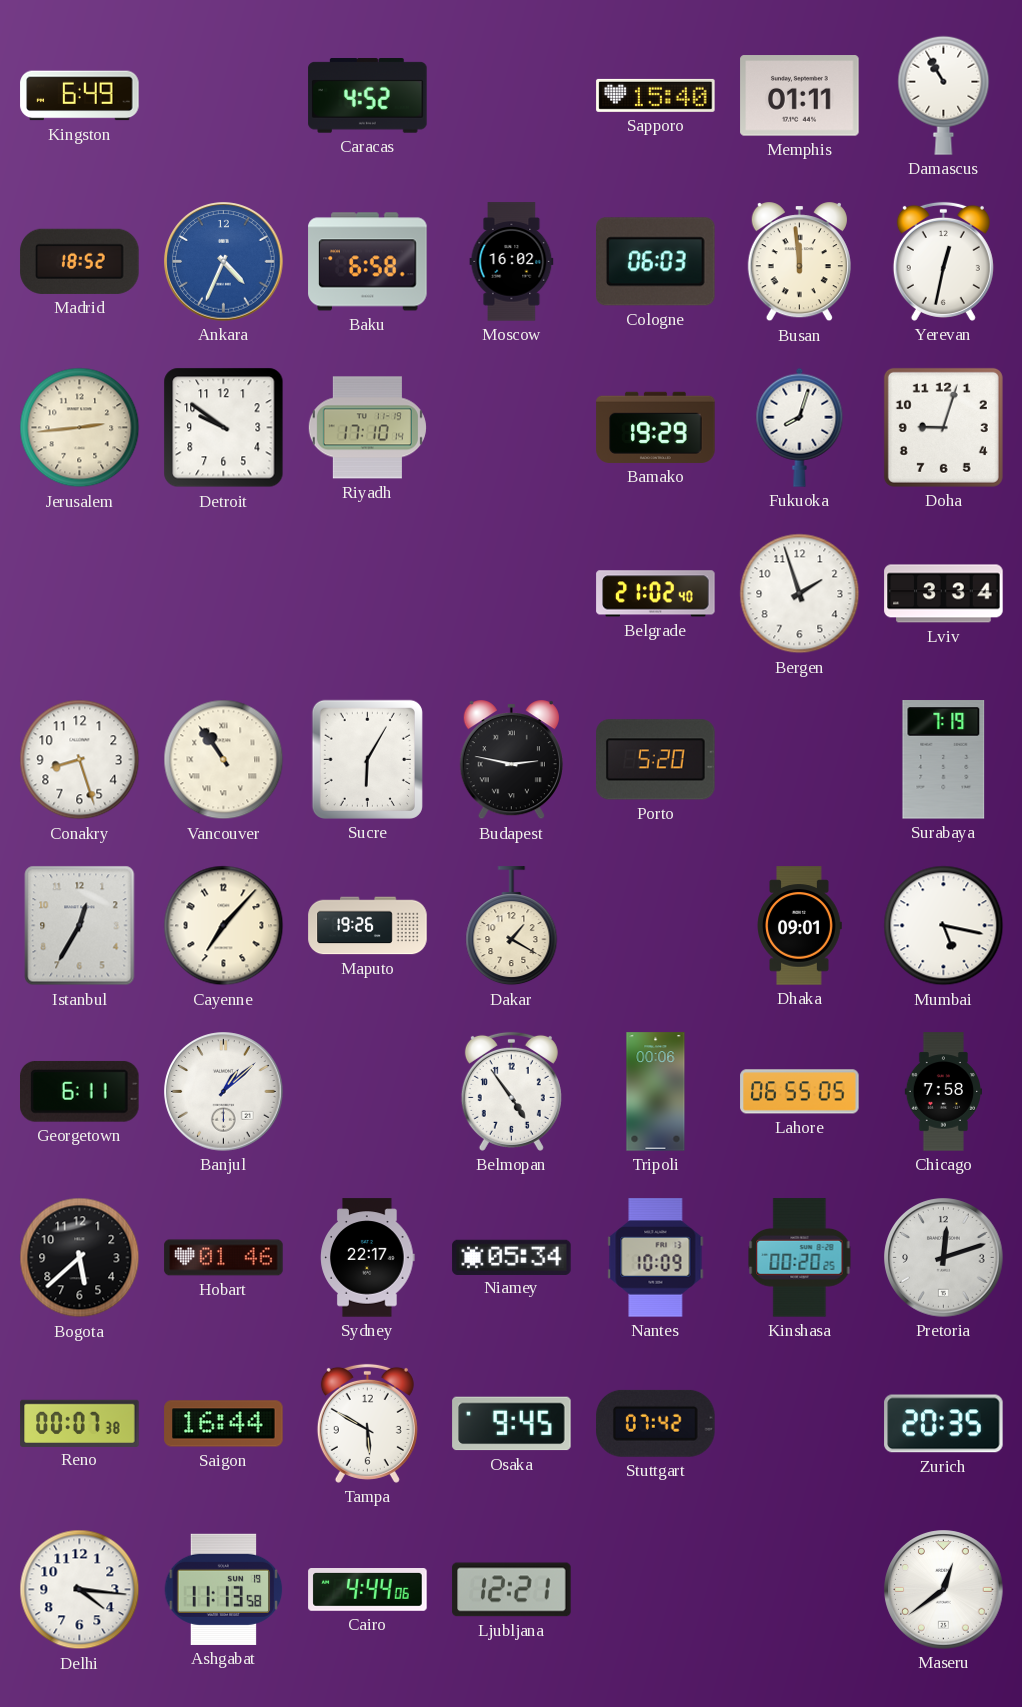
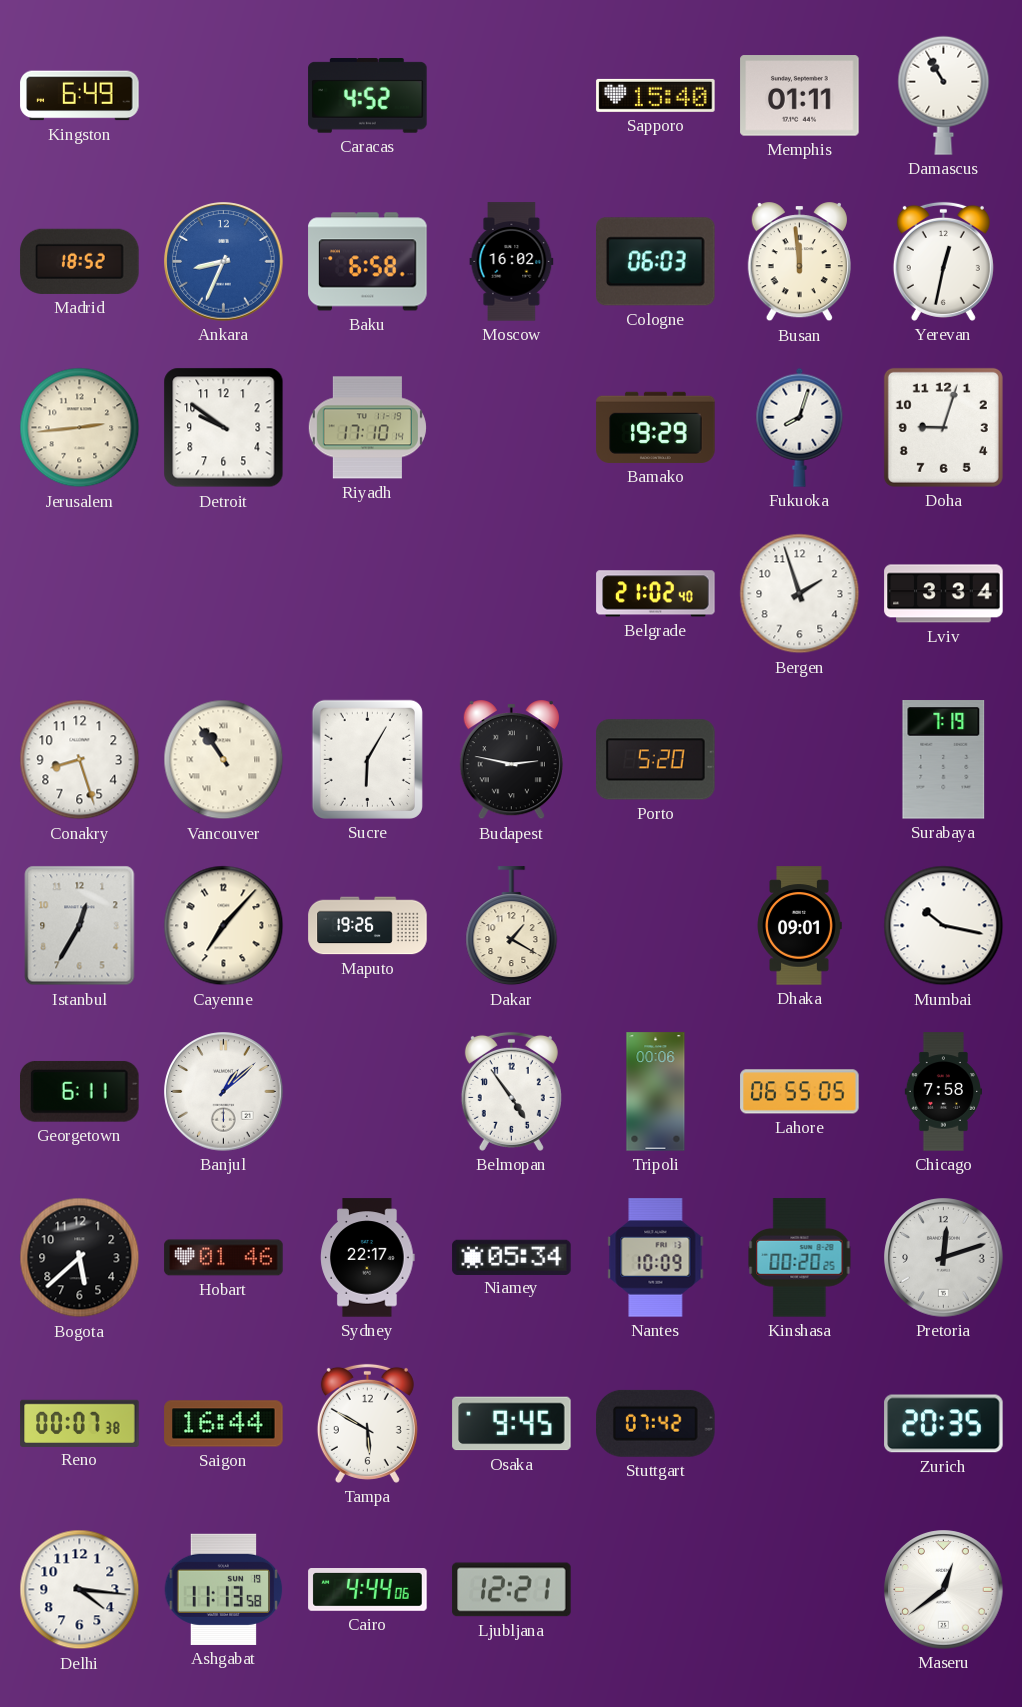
Ankara: 4:34 -> 8:34
Mumbai: 5:17 -> 10:17
